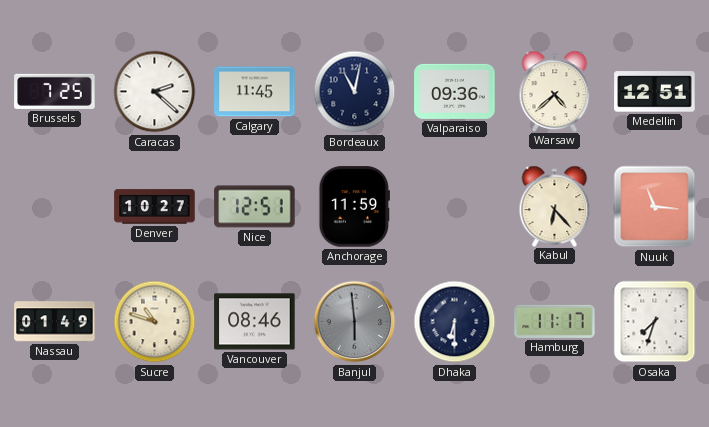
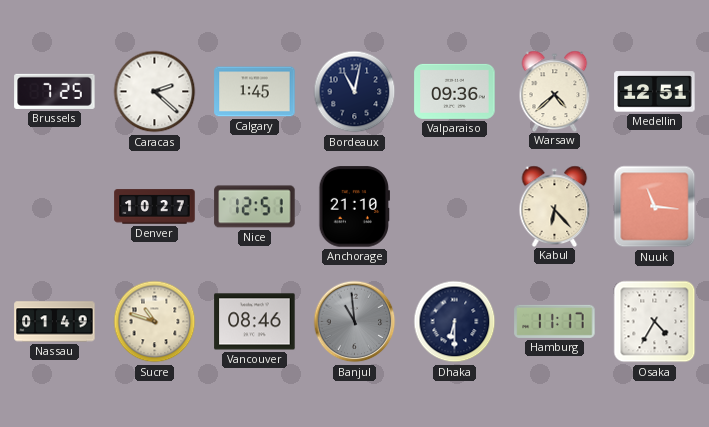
Calgary: 11:45 -> 1:45
Anchorage: 11:59 -> 21:10
Banjul: 5:59 -> 10:59
Osaka: 7:33 -> 4:35
